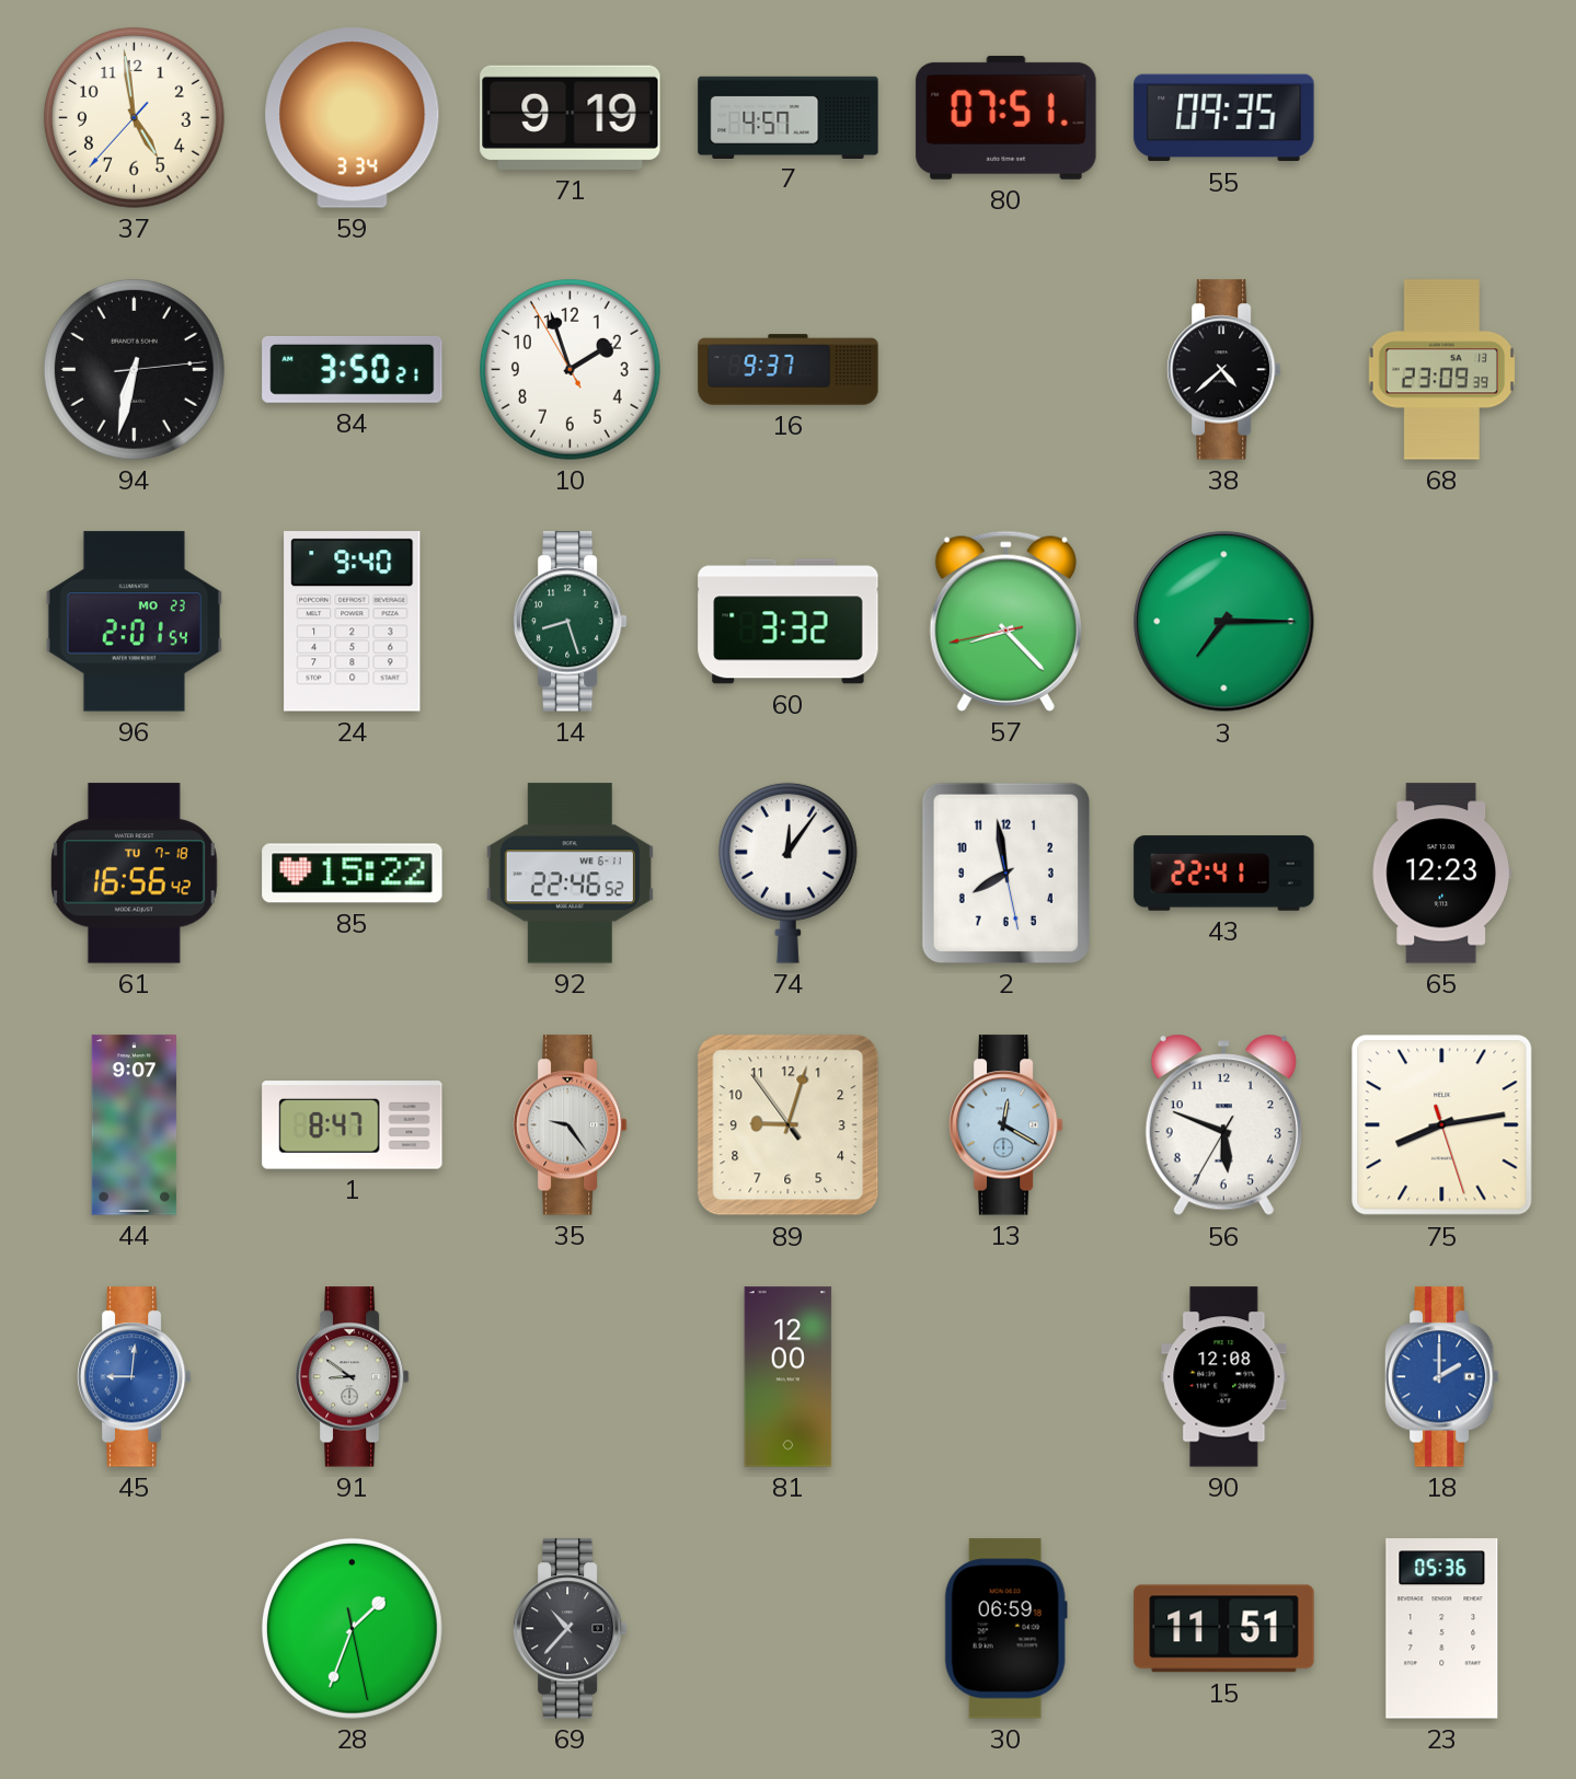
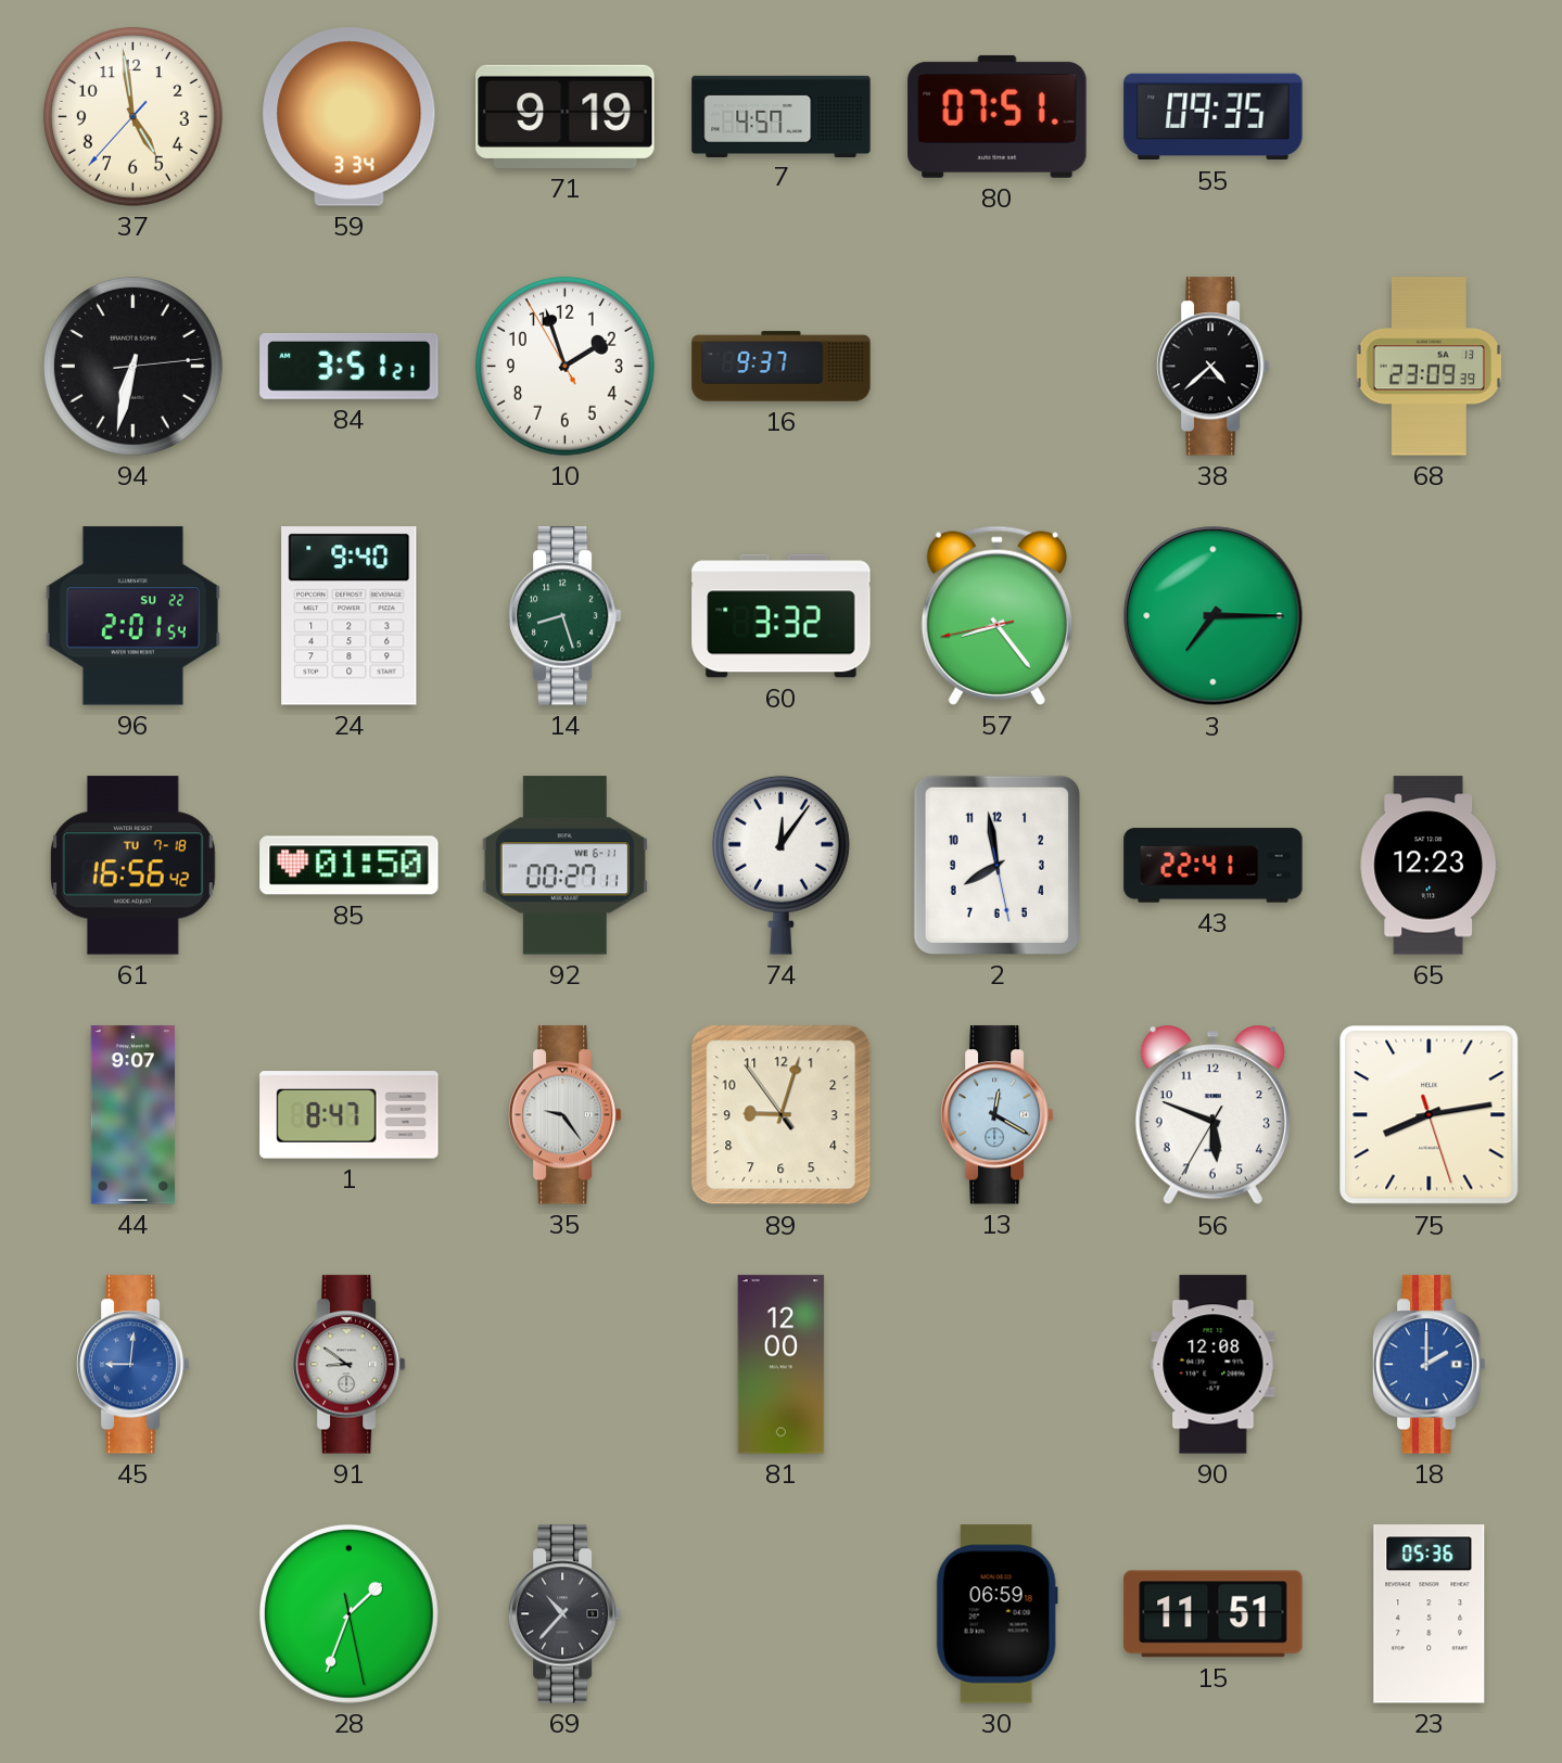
84: 3:50 -> 3:51
96 date: MO 23 -> SU 22
57: 8:22 -> 8:23
85: 15:22 -> 01:50
92: 22:46 -> 00:27
